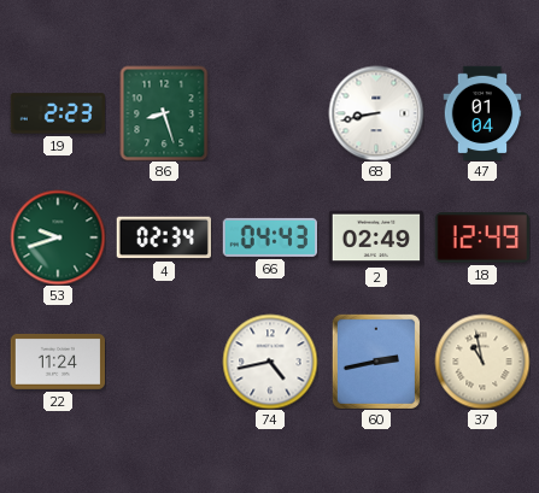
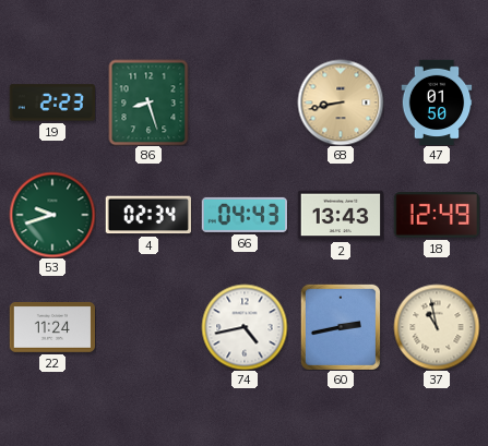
68 dial: white -> champagne
47: 01:04 -> 01:50
2: 02:49 -> 13:43
